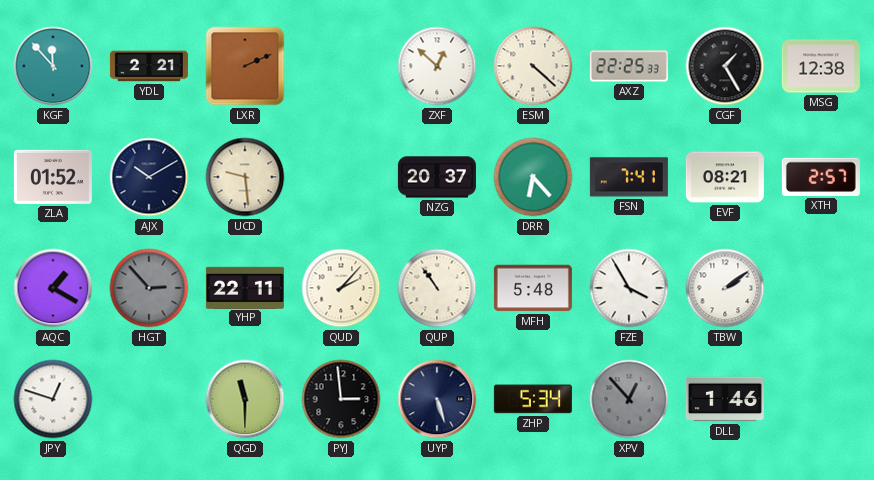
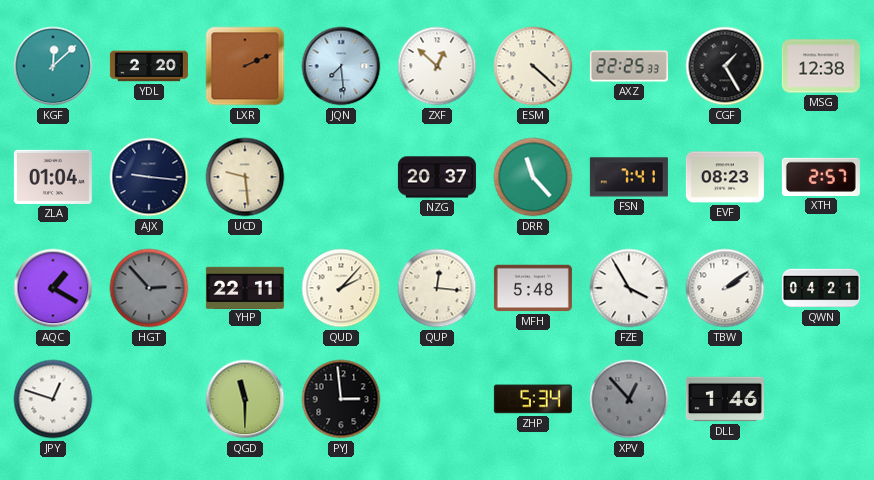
KGF: 11:53 -> 12:08
YDL: 2:21 -> 2:20
JQN: none -> 7:29
ZLA: 01:52 -> 01:04
AJX: 10:10 -> 9:16
DRR: 6:23 -> 11:23
EVF: 08:21 -> 08:23
QUP: 10:54 -> 12:16
QWN: none -> 04:21
UYP: 5:27 -> none
